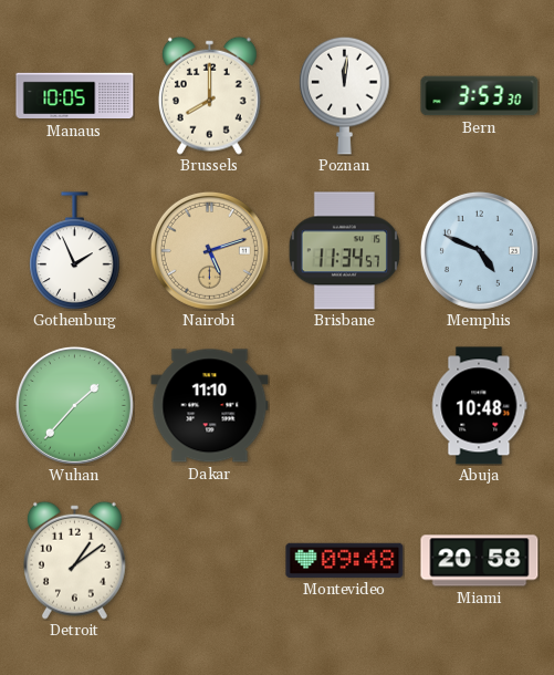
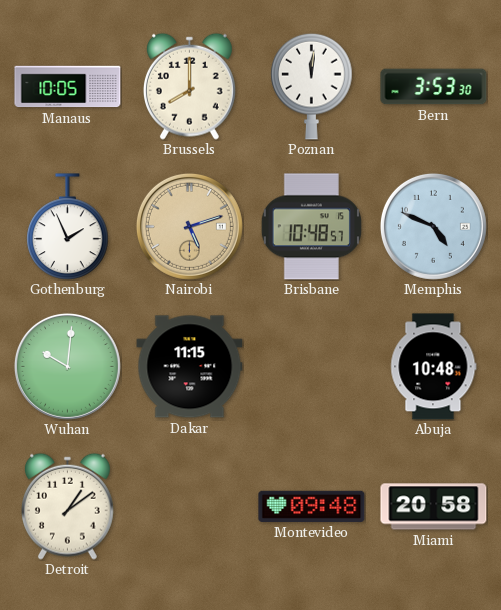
Brisbane: 11:34 -> 10:48
Wuhan: 1:37 -> 10:01
Dakar: 11:10 -> 11:15
